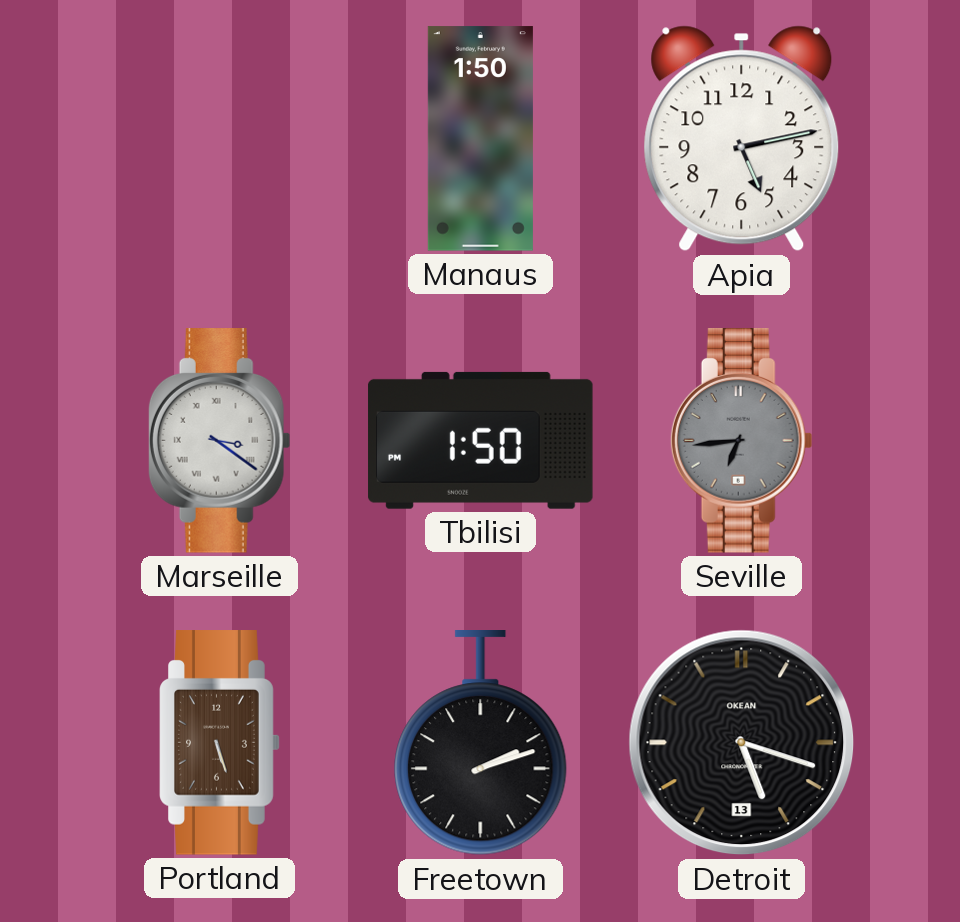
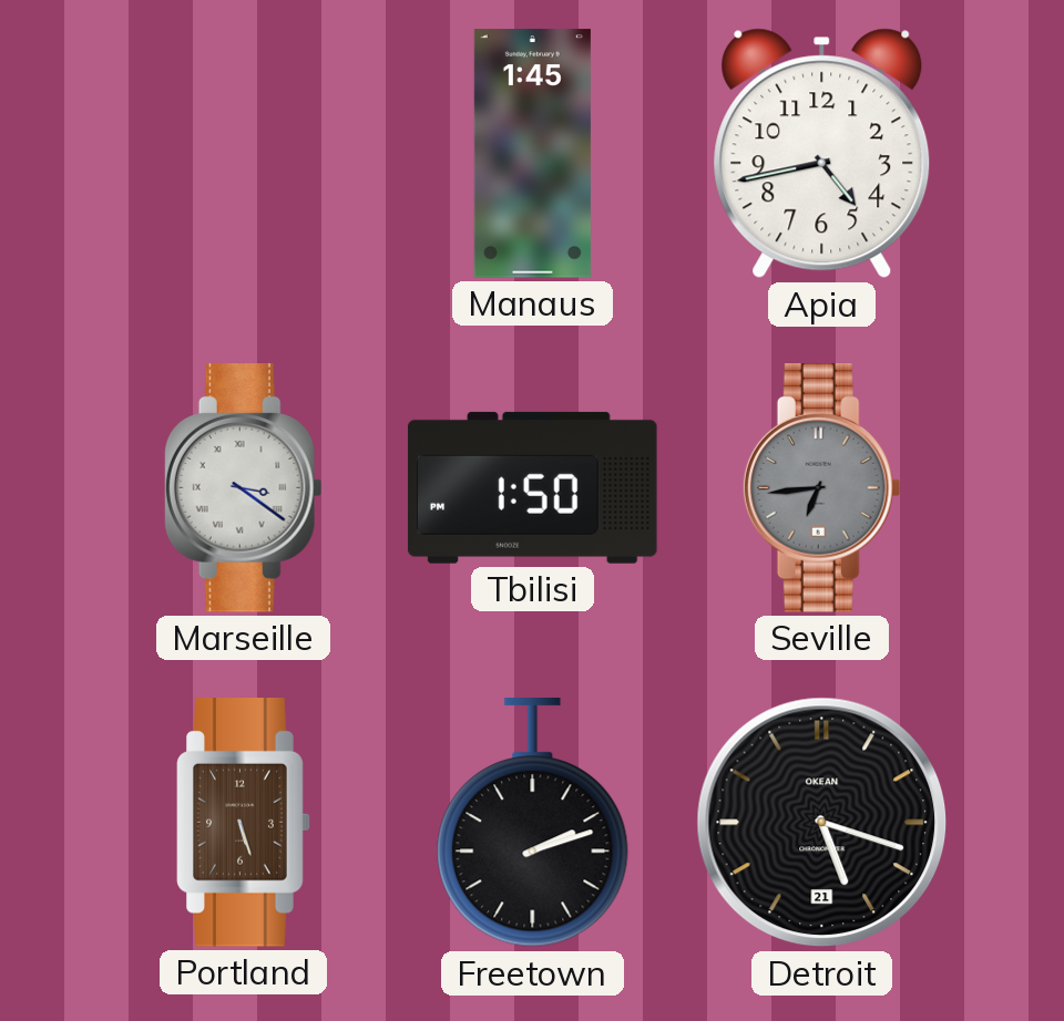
Manaus: 1:50 -> 1:45
Apia: 5:13 -> 4:43
Detroit date: 13 -> 21
